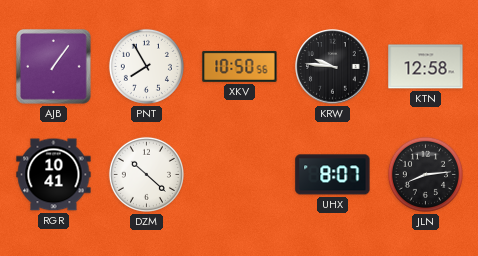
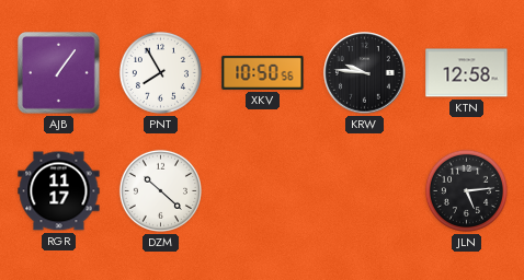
RGR: 10:41 -> 11:17
UHX: 8:07 -> none
JLN: 8:14 -> 5:14
